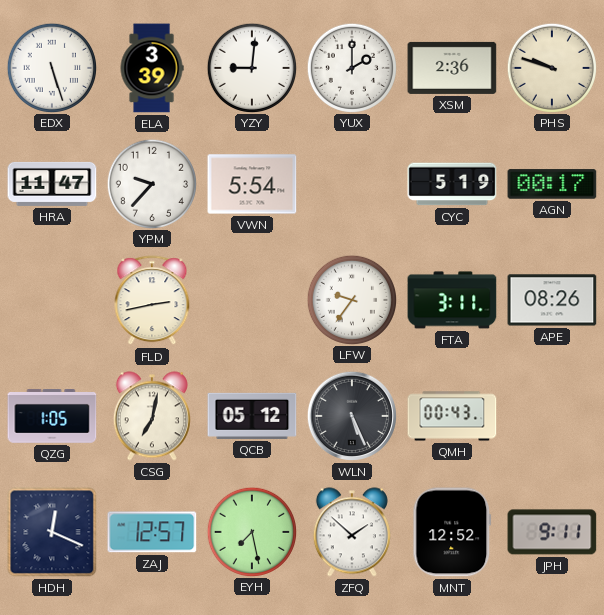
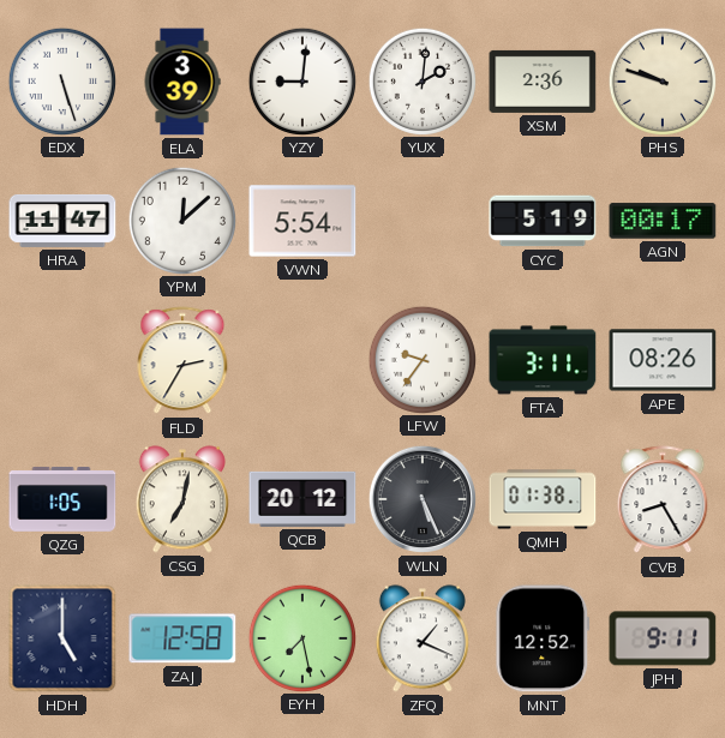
YUX: 2:00 -> 2:01
YPM: 9:37 -> 12:08
FLD: 2:43 -> 2:35
QCB: 05:12 -> 20:12
QMH: 00:43 -> 01:38
CVB: none -> 8:25
HDH: 12:19 -> 5:00
ZAJ: 12:57 -> 12:58
ZFQ: 1:52 -> 1:19
